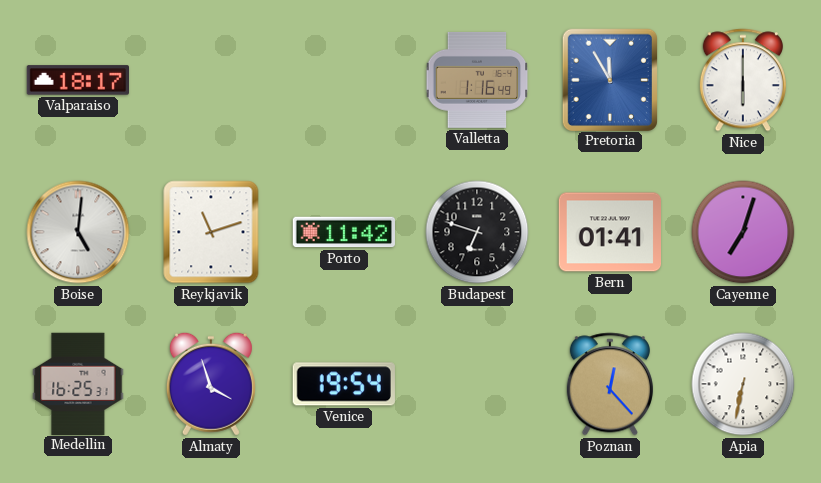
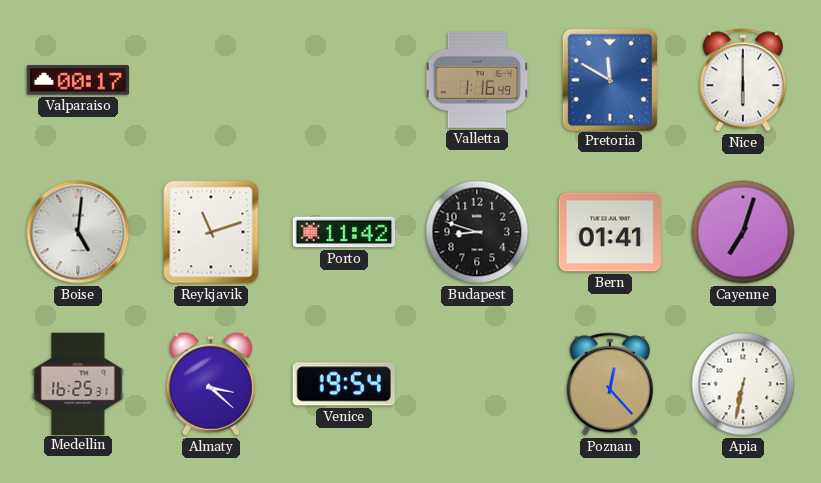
Valparaiso: 18:17 -> 00:17
Pretoria: 11:55 -> 11:50
Budapest: 6:48 -> 8:48
Almaty: 3:57 -> 3:22
